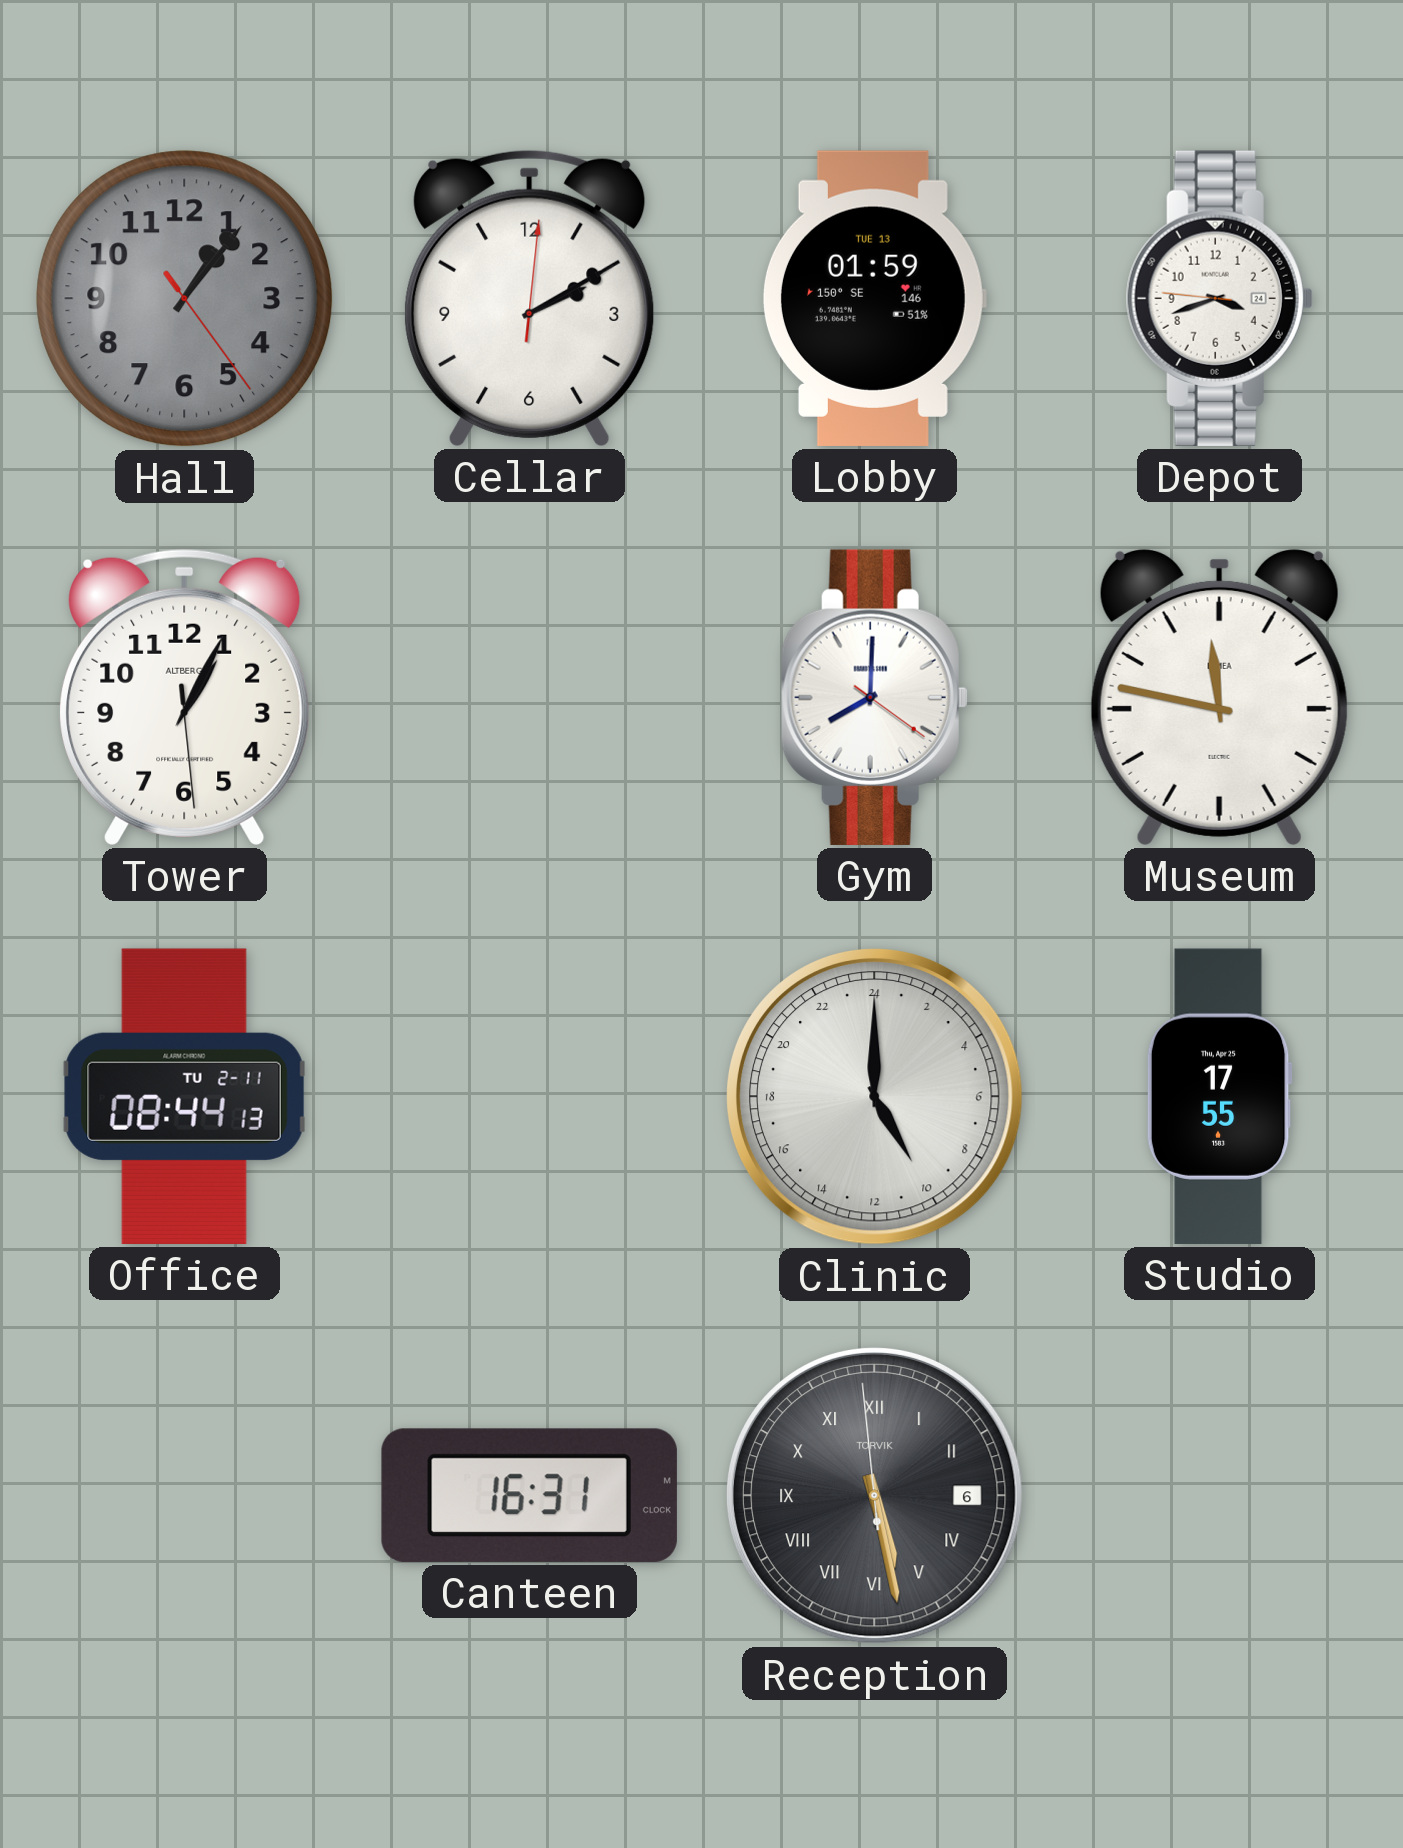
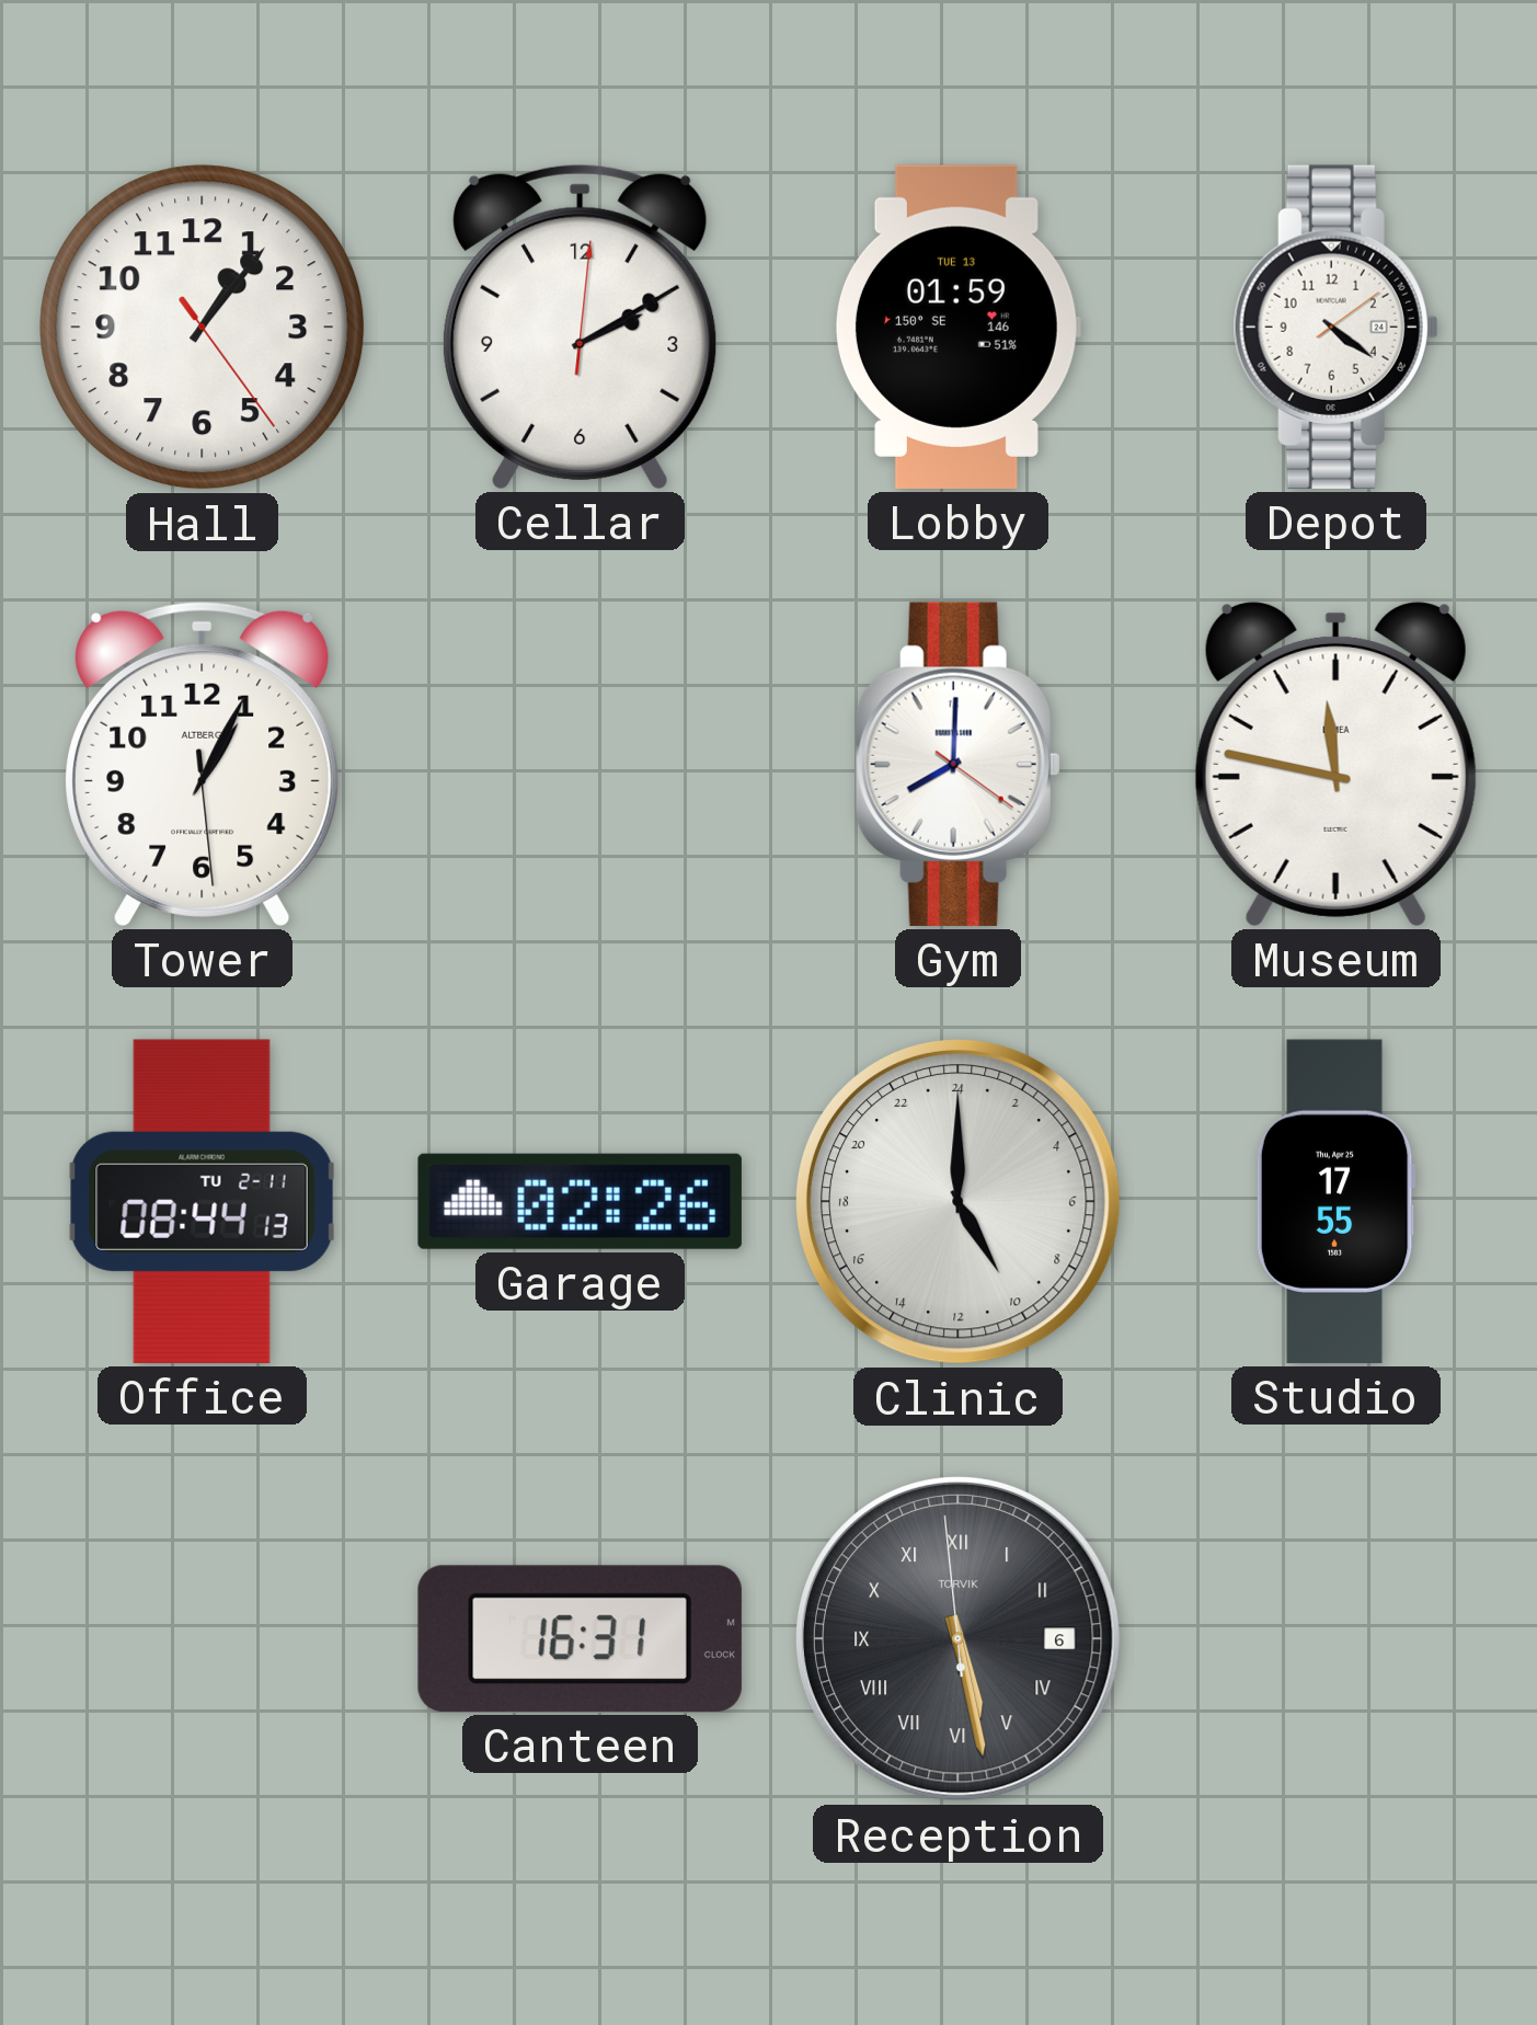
Hall dial: grey -> white
Depot: 3:41 -> 4:21
Garage: none -> 02:26
